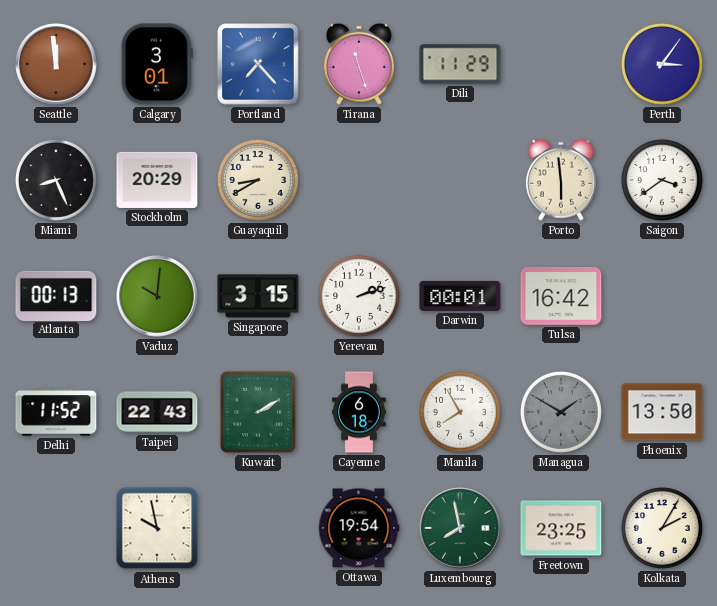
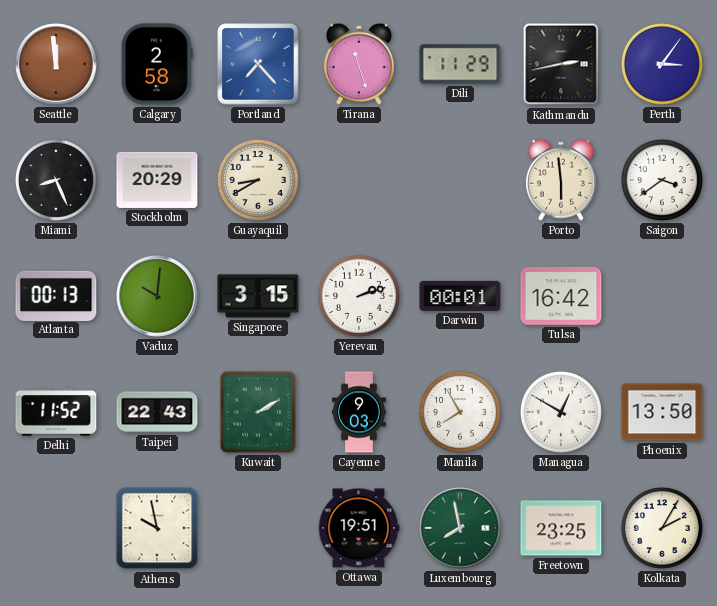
Calgary: 3:01 -> 2:58
Kathmandu: none -> 2:43
Cayenne: 6:18 -> 9:03
Managua: 1:50 -> 12:50
Managua dial: grey -> white
Ottawa: 19:54 -> 19:51
